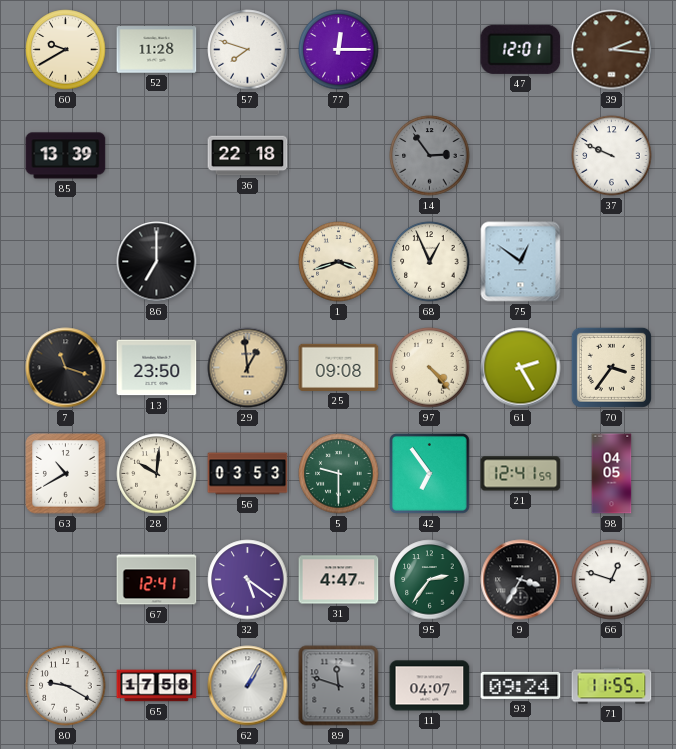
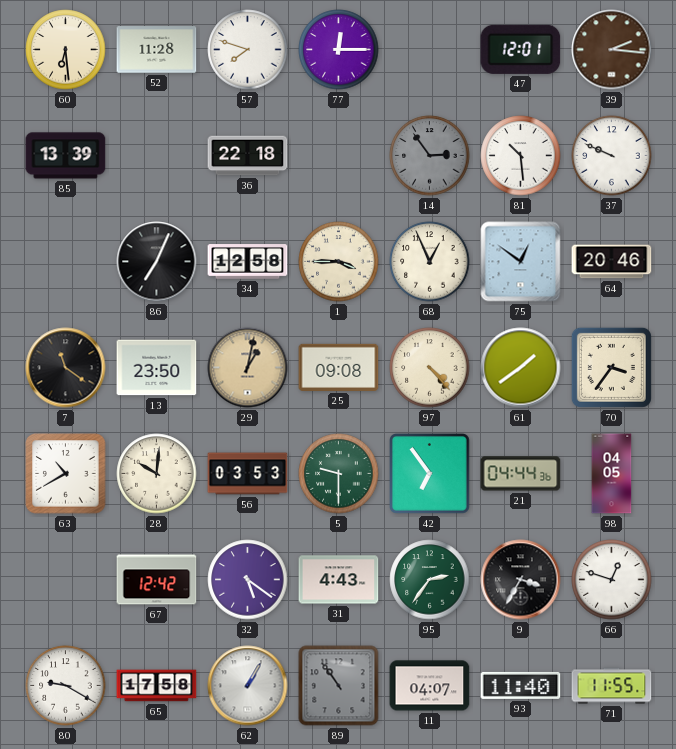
60: 9:40 -> 6:29
81: none -> 10:29
86: 7:00 -> 7:04
34: none -> 12:58
1: 3:42 -> 3:45
64: none -> 20:46
7: 11:18 -> 11:21
29: 12:59 -> 1:02
61: 2:25 -> 1:39
21: 12:41 -> 04:44
67: 12:41 -> 12:42
31: 4:47 -> 4:43
89: 11:48 -> 10:54
93: 09:24 -> 11:40
